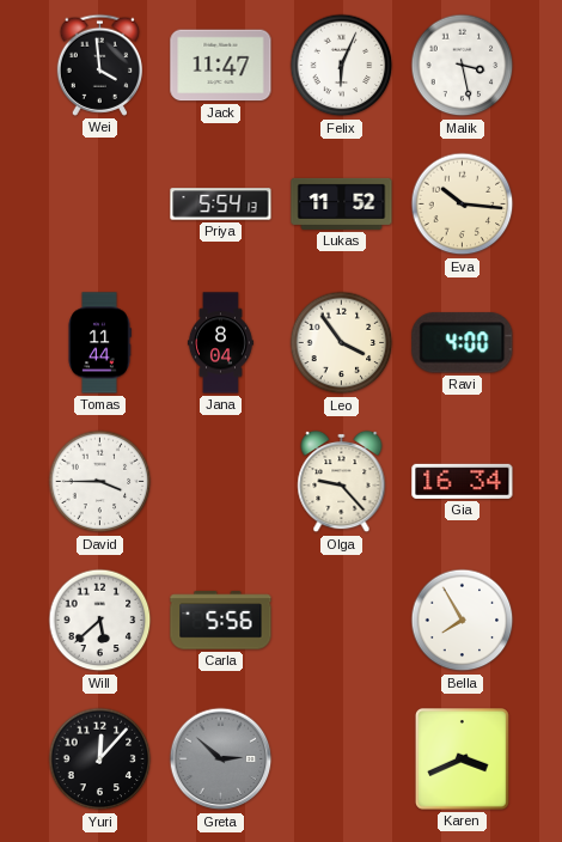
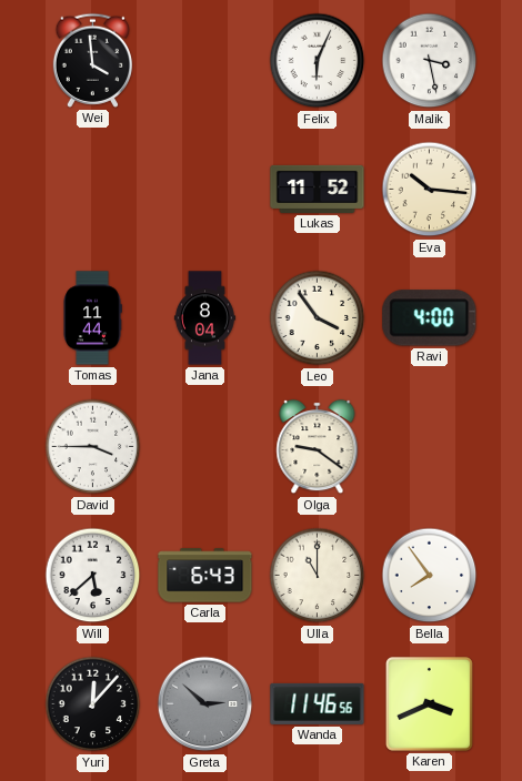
Jack: 11:47 -> none
Priya: 5:54 -> none
Olga: 9:23 -> 9:21
Gia: 16:34 -> none
Carla: 5:56 -> 6:43
Ulla: none -> 11:00
Bella: 7:55 -> 7:54
Wanda: none -> 11:46
